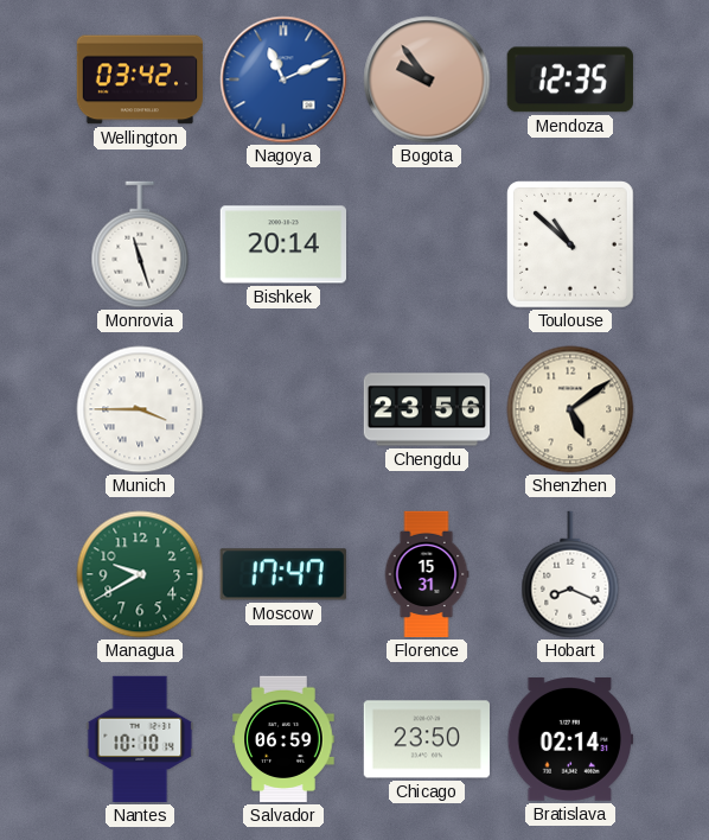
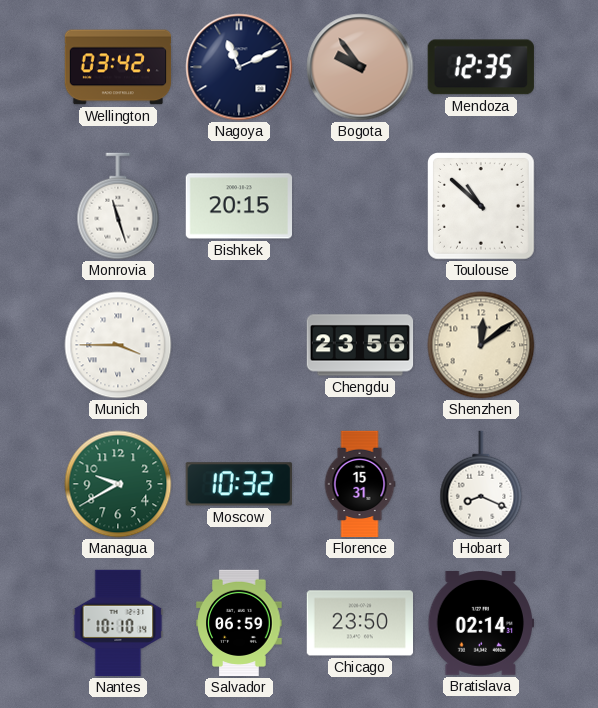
Nagoya dial: blue -> navy
Bishkek: 20:14 -> 20:15
Shenzhen: 5:09 -> 12:09
Moscow: 17:47 -> 10:32
